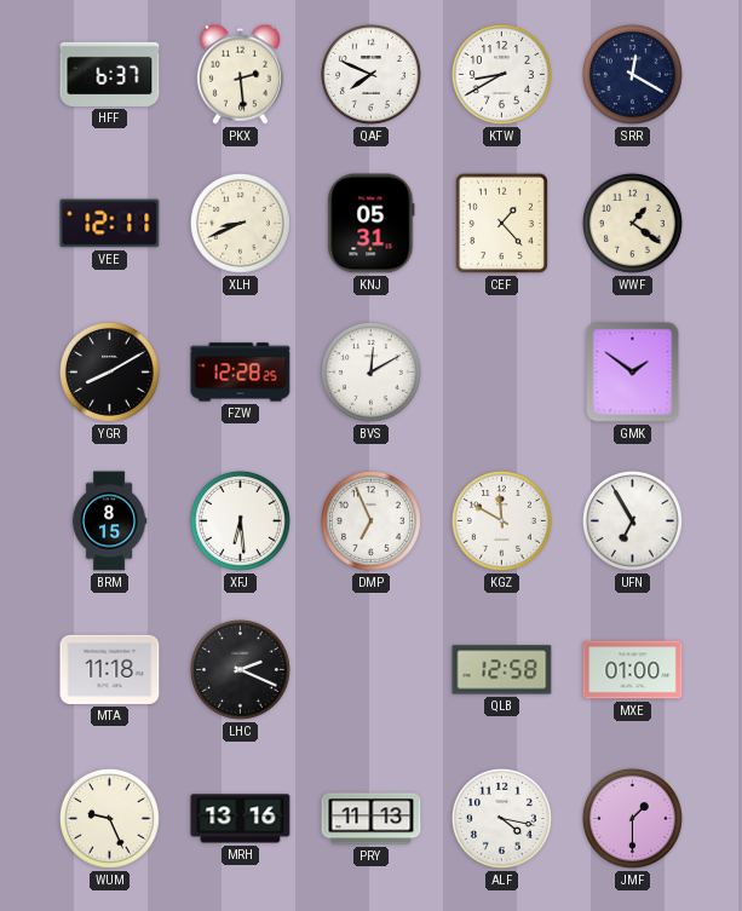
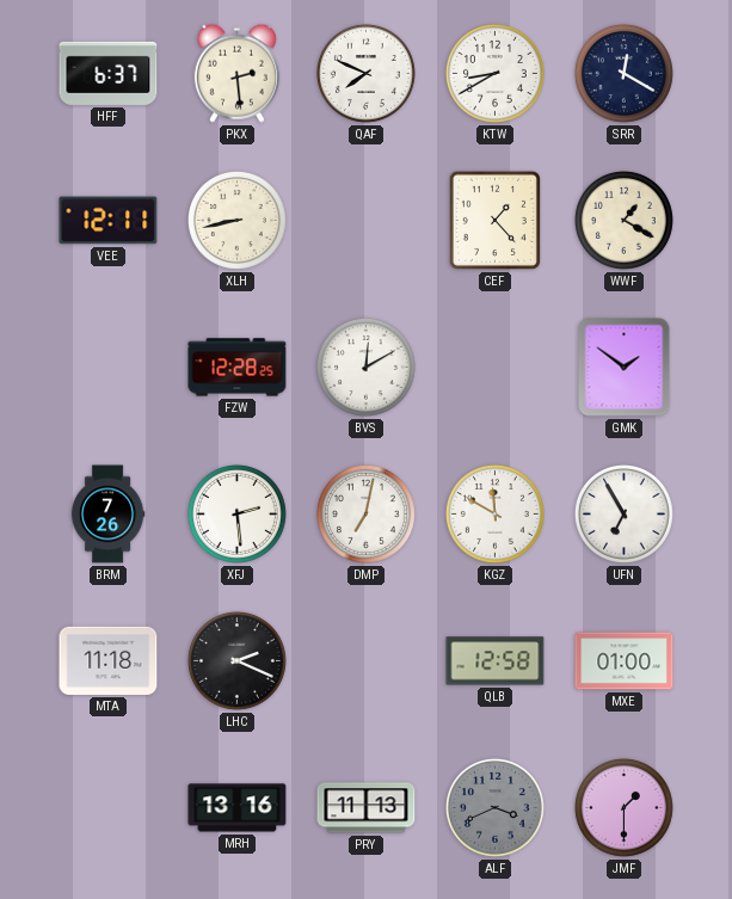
XLH: 8:41 -> 8:43
KNJ: 05:31 -> none
WWF: 1:21 -> 1:20
YGR: 8:10 -> none
BRM: 8:15 -> 7:26
XFJ: 6:29 -> 2:29
DMP: 6:56 -> 7:02
WUM: 9:26 -> none
ALF: 4:17 -> 3:41
ALF dial: white -> grey
